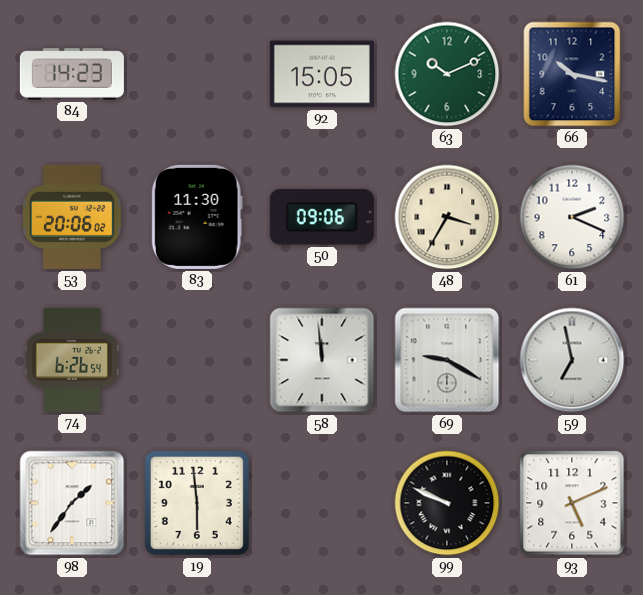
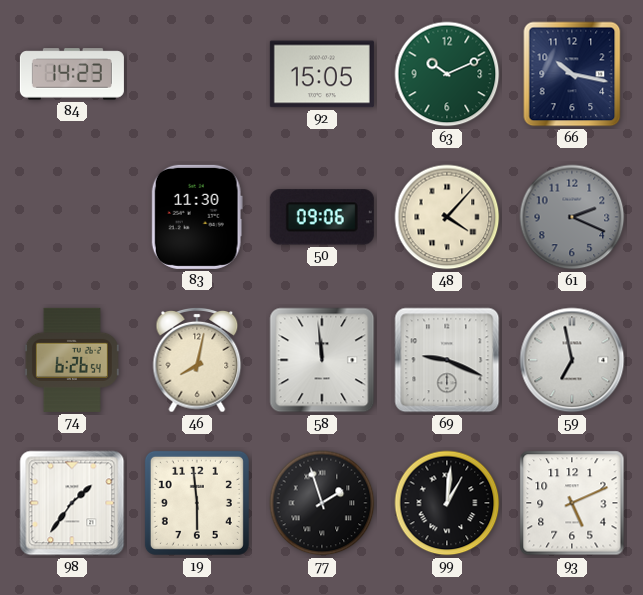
53: 20:06 -> none
48: 3:35 -> 4:07
61 dial: white -> grey
46: none -> 8:02
69: 9:20 -> 9:19
77: none -> 1:57
99: 9:49 -> 1:01
